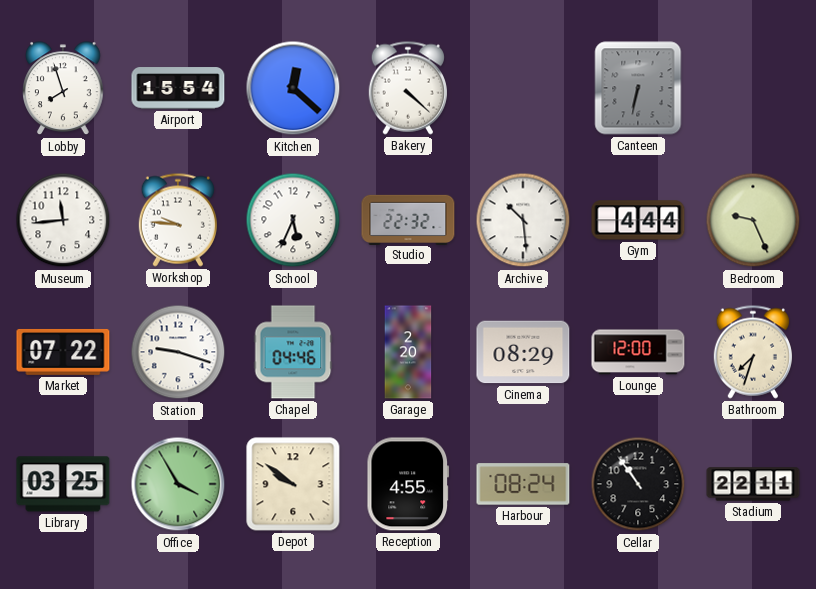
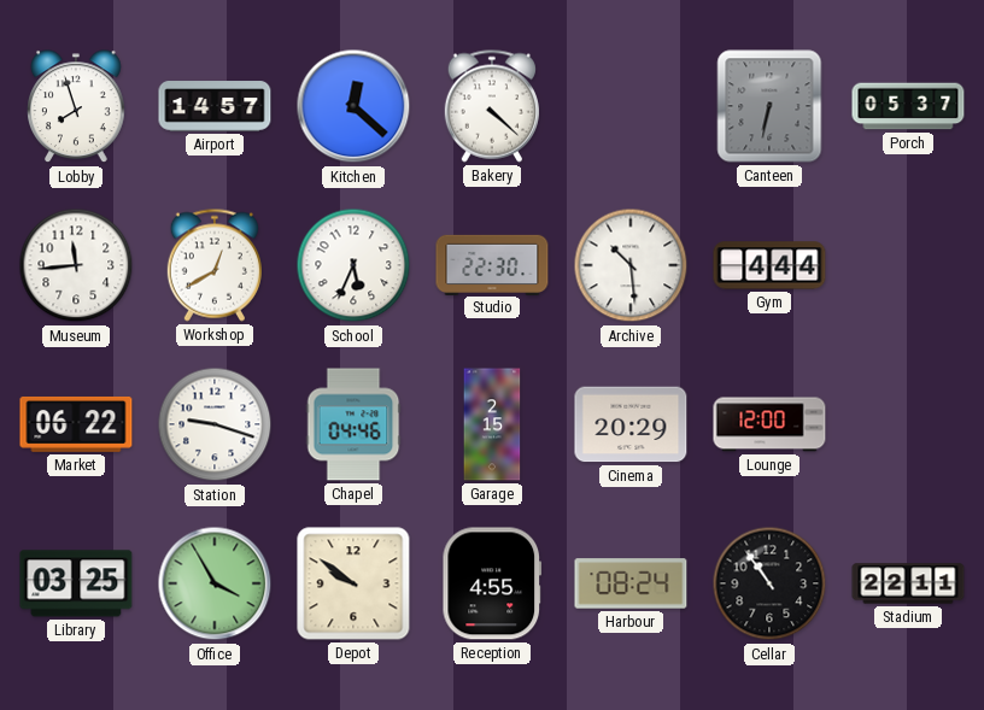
Airport: 15:54 -> 14:57
Porch: none -> 05:37
Workshop: 9:46 -> 12:40
Studio: 22:32 -> 22:30
Bedroom: 9:26 -> none
Market: 07:22 -> 06:22
Garage: 2:20 -> 2:15
Cinema: 08:29 -> 20:29
Bathroom: 7:33 -> none
